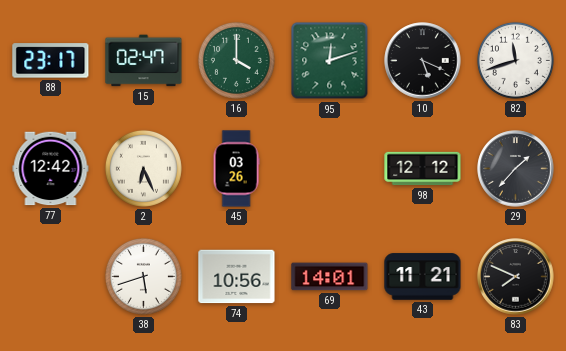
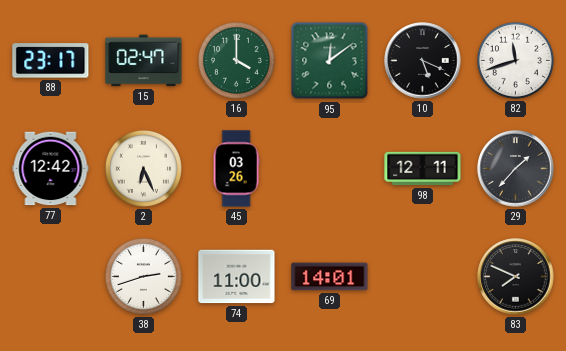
95: 12:12 -> 12:09
98: 12:12 -> 12:11
38: 5:42 -> 2:42
74: 10:56 -> 11:00
43: 11:21 -> none
